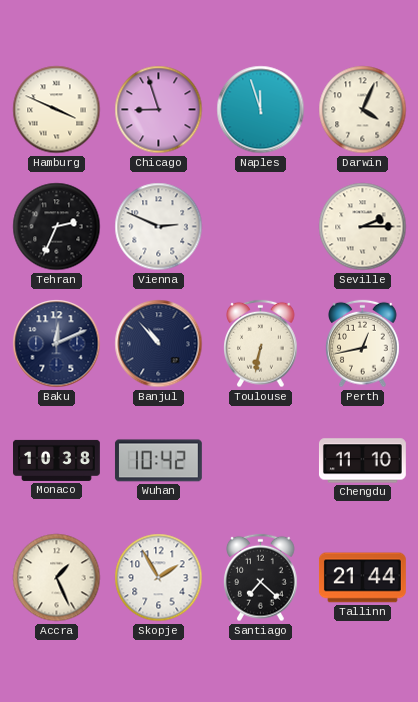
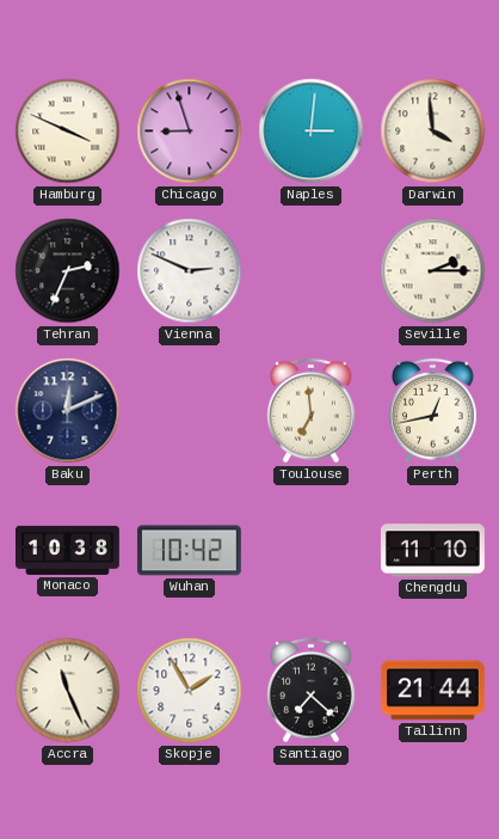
Naples: 11:57 -> 3:01
Darwin: 4:04 -> 3:59
Banjul: 10:53 -> none
Toulouse: 6:32 -> 6:59
Accra: 1:26 -> 11:26
